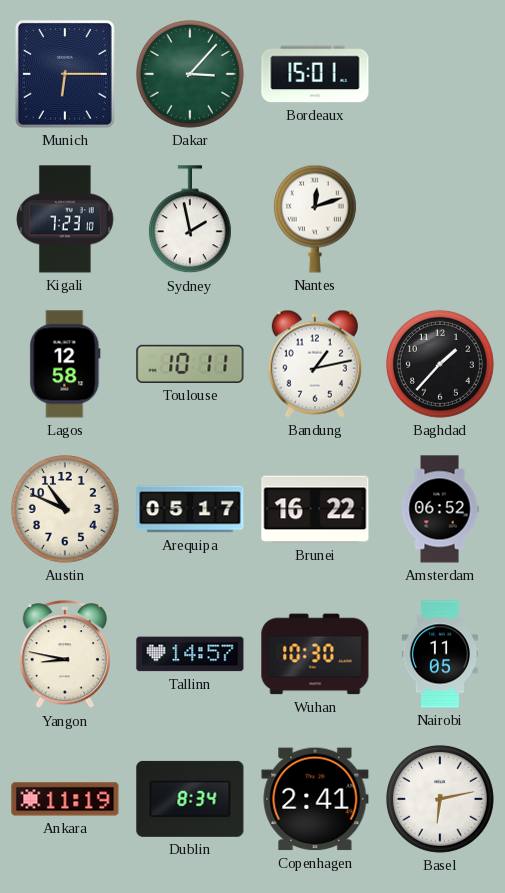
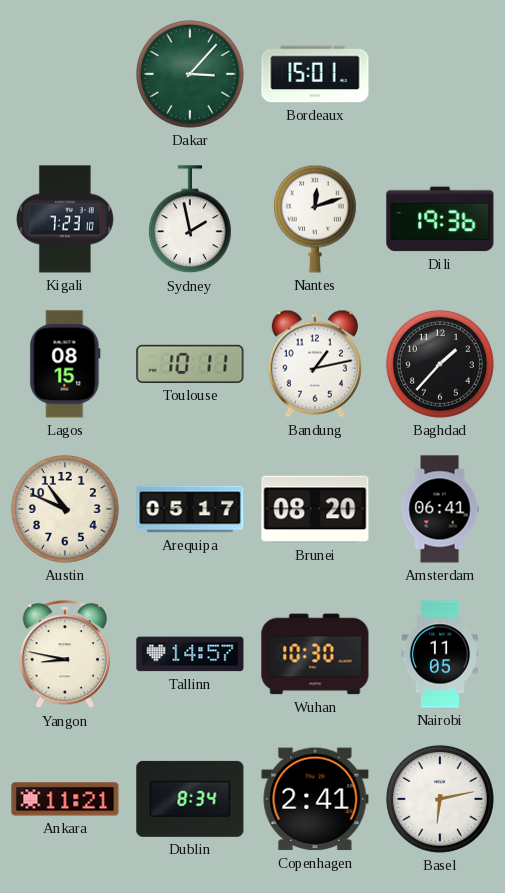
Munich: 6:15 -> none
Dili: none -> 19:36
Lagos: 12:58 -> 08:15
Brunei: 16:22 -> 08:20
Amsterdam: 06:52 -> 06:41
Ankara: 11:19 -> 11:21
